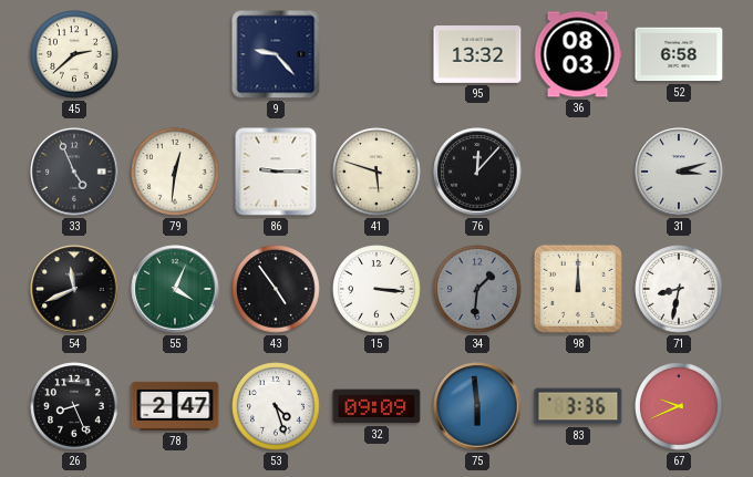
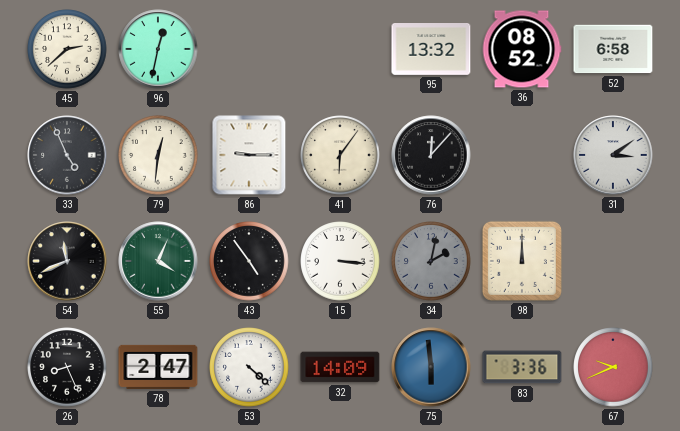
96: none -> 12:32
9: 9:23 -> none
36: 08:03 -> 08:52
41: 5:48 -> 6:06
31: 3:12 -> 3:09
34: 1:31 -> 2:02
71: 8:32 -> none
53: 4:27 -> 4:22
32: 09:09 -> 14:09
